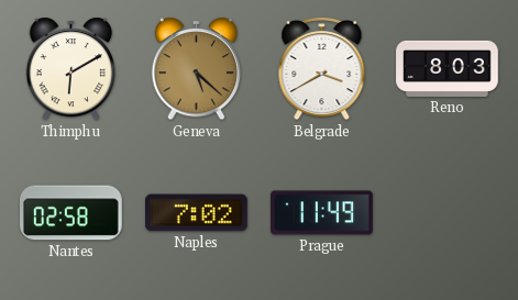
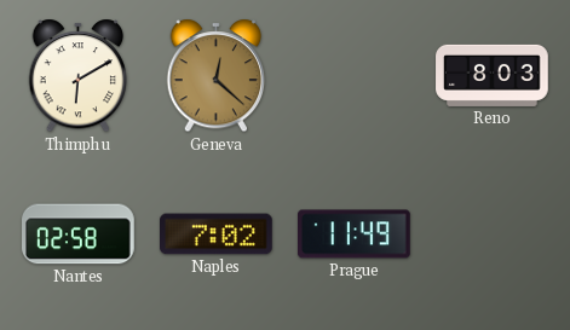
Geneva: 5:22 -> 12:22
Belgrade: 3:40 -> none
